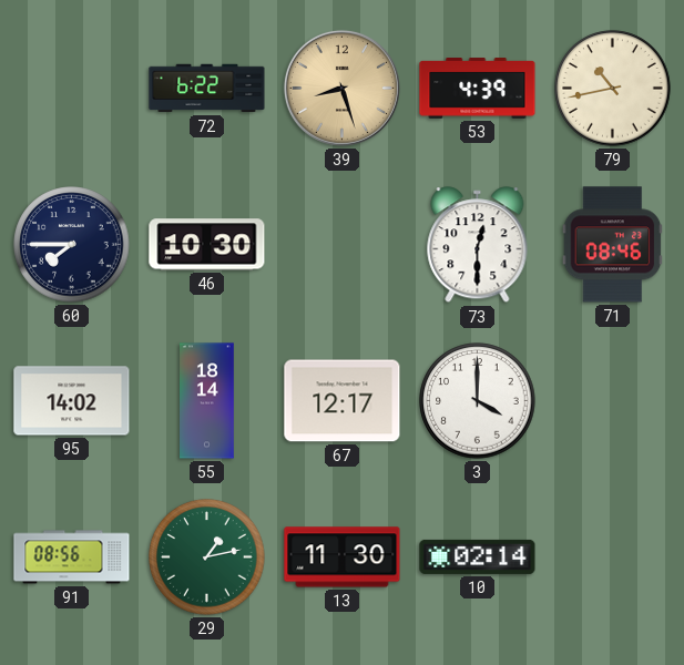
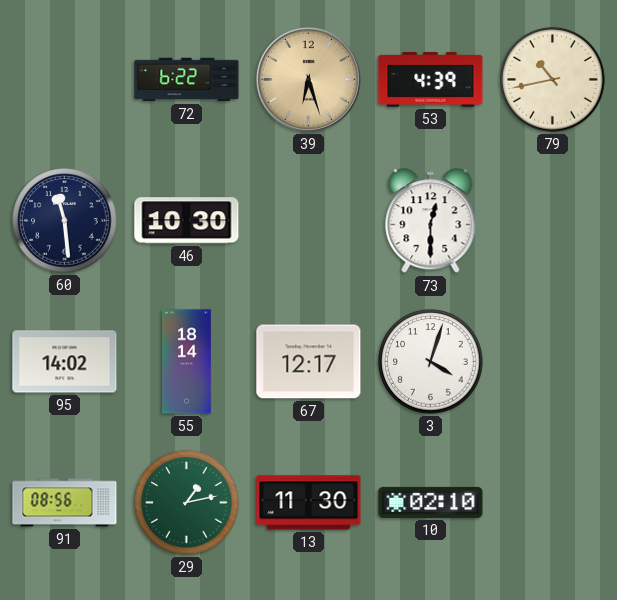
39: 8:27 -> 6:27
60: 7:45 -> 11:29
71: 08:46 -> none
3: 4:00 -> 4:03
10: 02:14 -> 02:10
